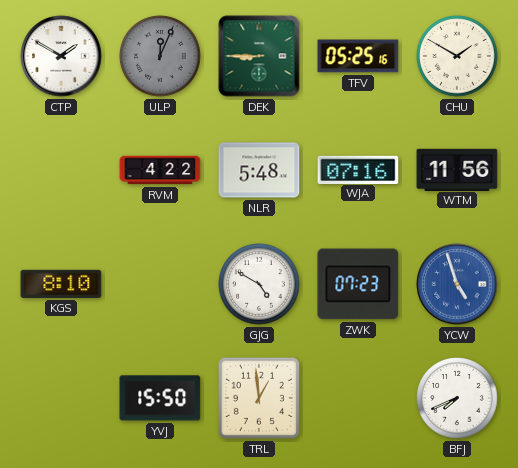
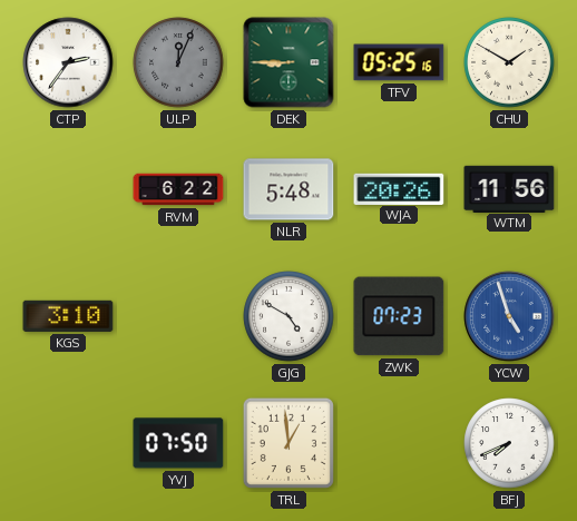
CTP: 1:50 -> 2:36
RVM: 4:22 -> 6:22
WJA: 07:16 -> 20:26
KGS: 8:10 -> 3:10
YVJ: 15:50 -> 07:50
